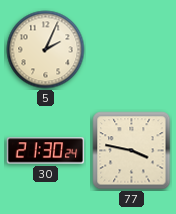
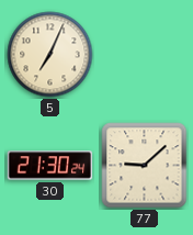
5: 2:04 -> 7:04
77: 3:47 -> 9:08
